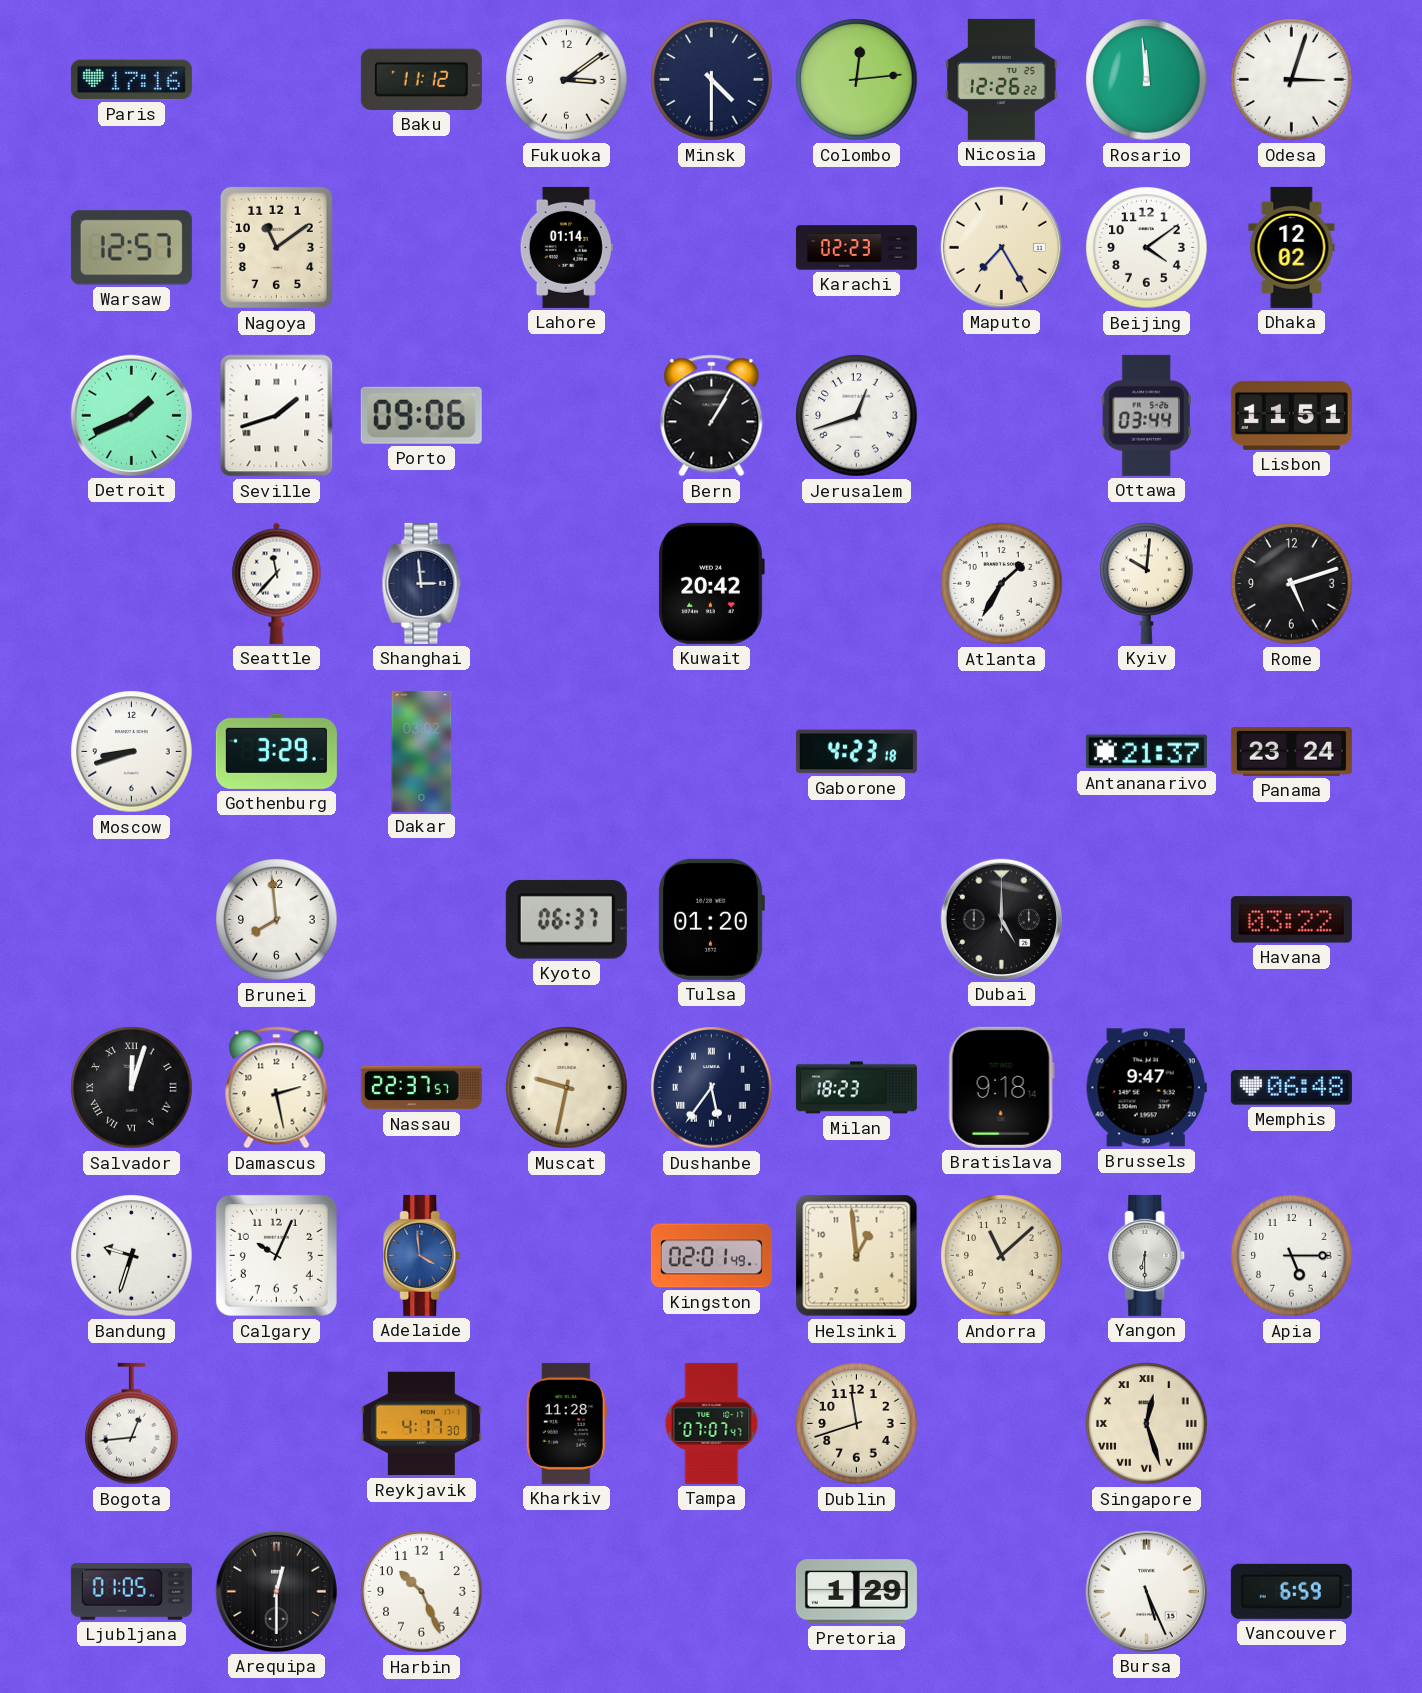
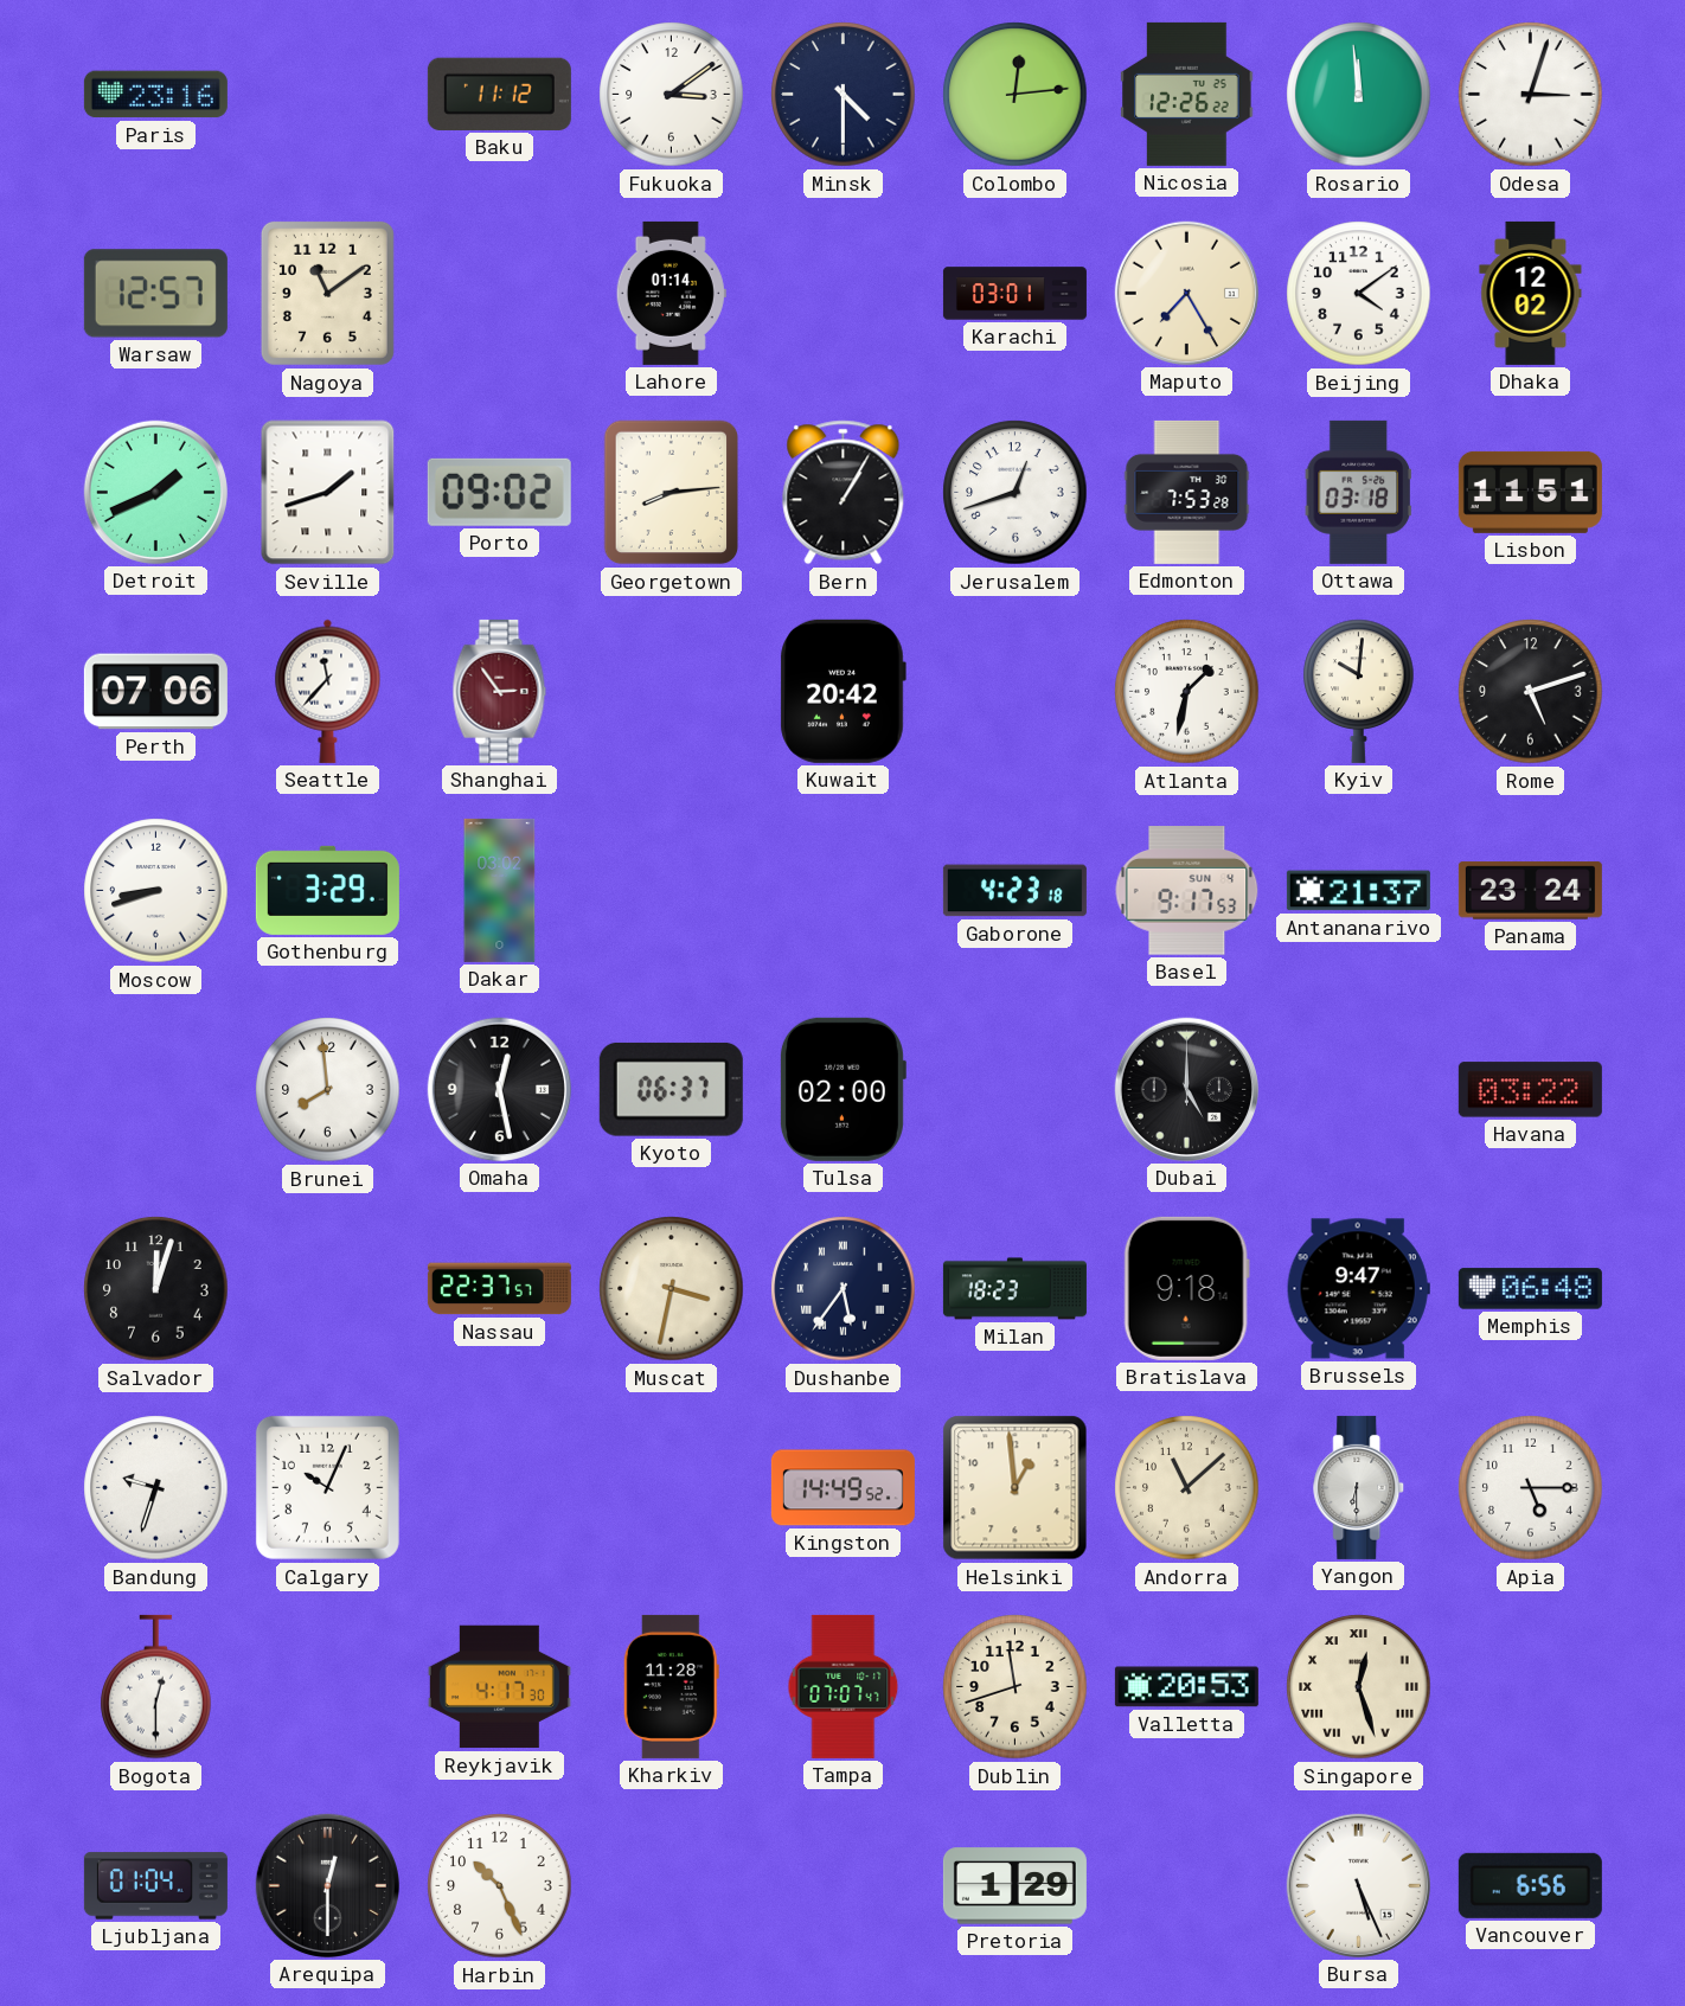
Paris: 17:16 -> 23:16
Karachi: 02:23 -> 03:01
Porto: 09:06 -> 09:02
Georgetown: none -> 8:14
Edmonton: none -> 7:53
Ottawa: 03:44 -> 03:18
Perth: none -> 07:06
Shanghai: 2:59 -> 2:54
Shanghai dial: navy -> burgundy
Atlanta: 1:35 -> 1:32
Basel: none -> 9:17
Omaha: none -> 12:28
Tulsa: 01:20 -> 02:00
Salvador numerals: Roman -> Arabic
Damascus: 2:28 -> none
Muscat: 9:32 -> 3:32
Adelaide: 3:59 -> none
Kingston: 02:01 -> 14:49
Bogota: 12:44 -> 12:30
Valletta: none -> 20:53
Ljubljana: 01:05 -> 01:04
Vancouver: 6:59 -> 6:56
